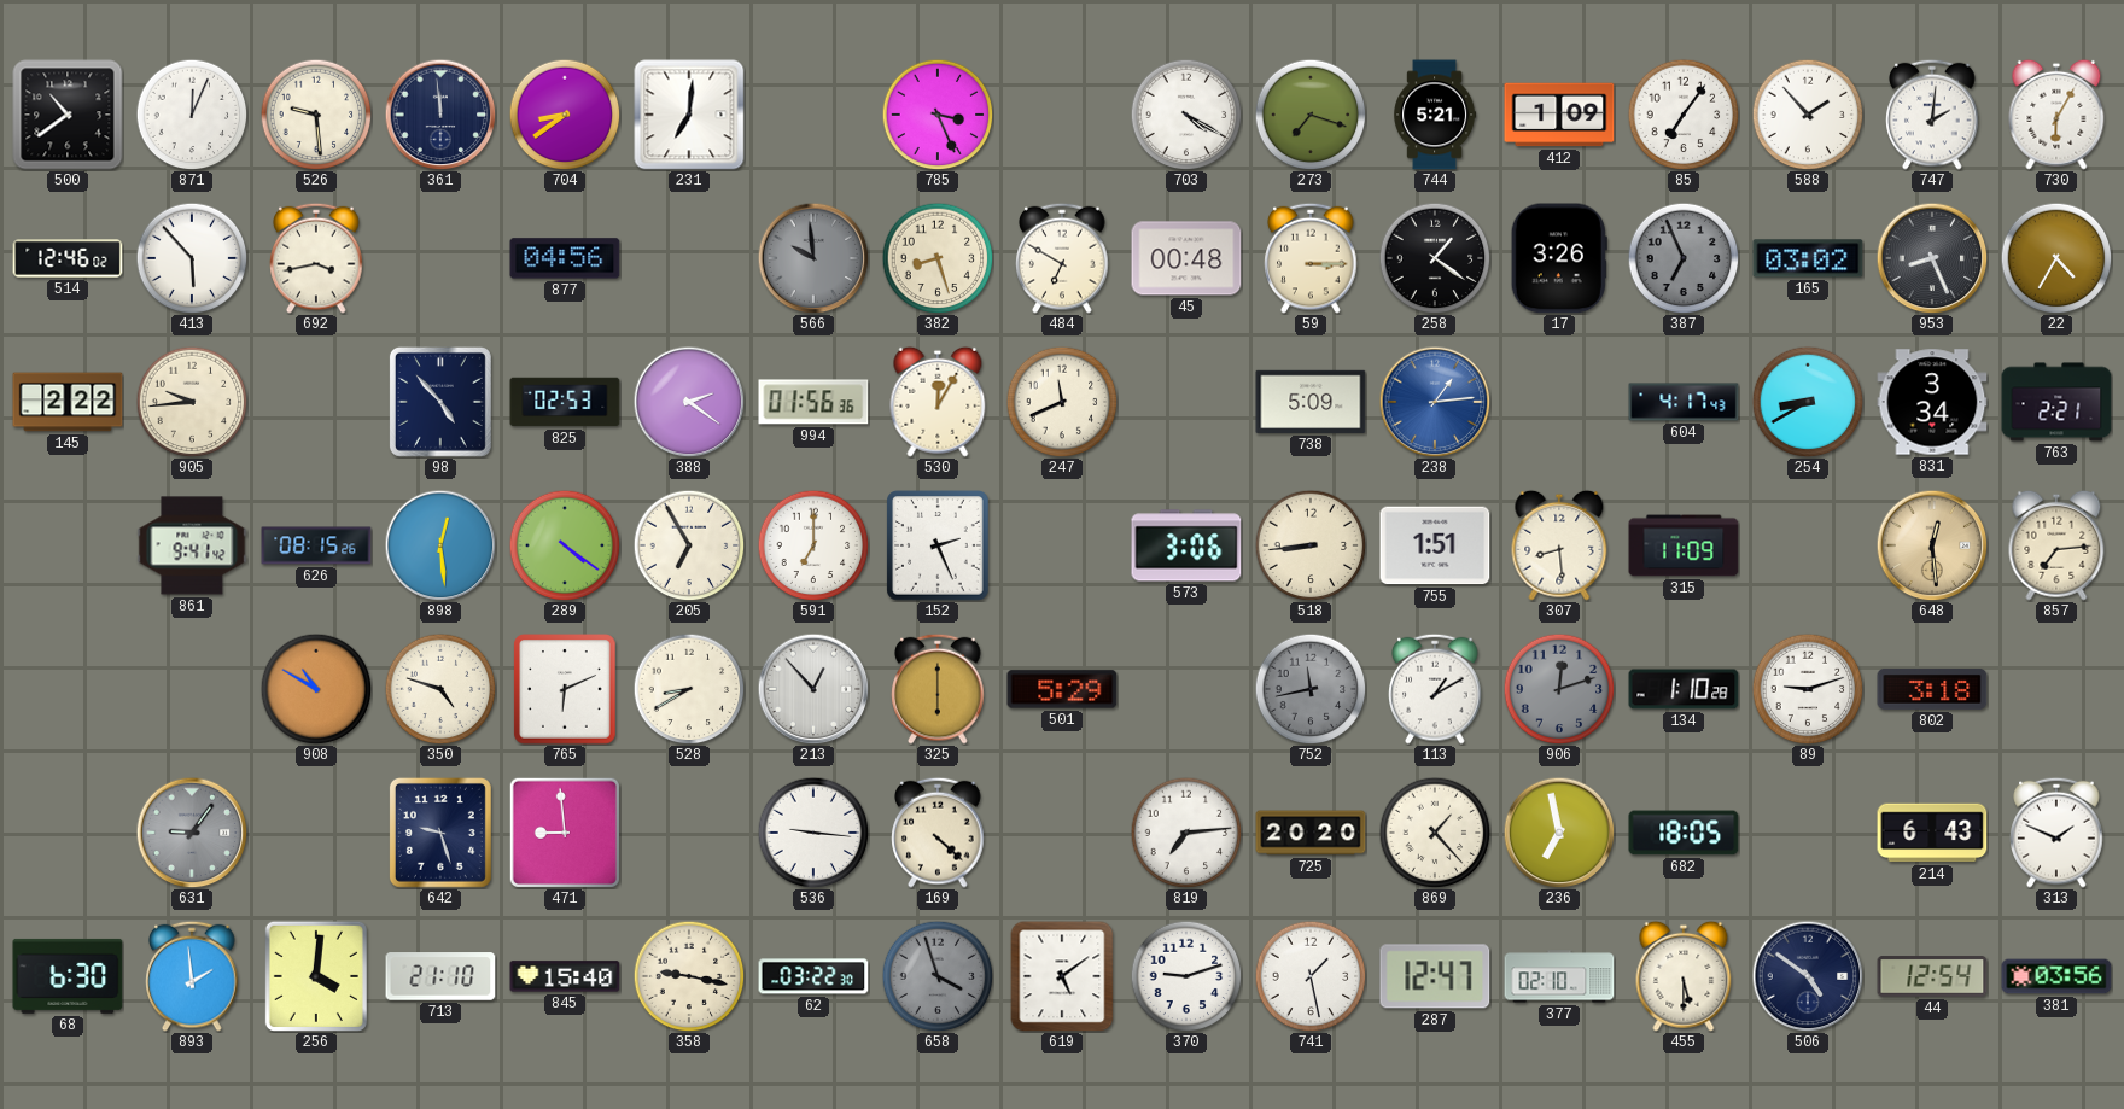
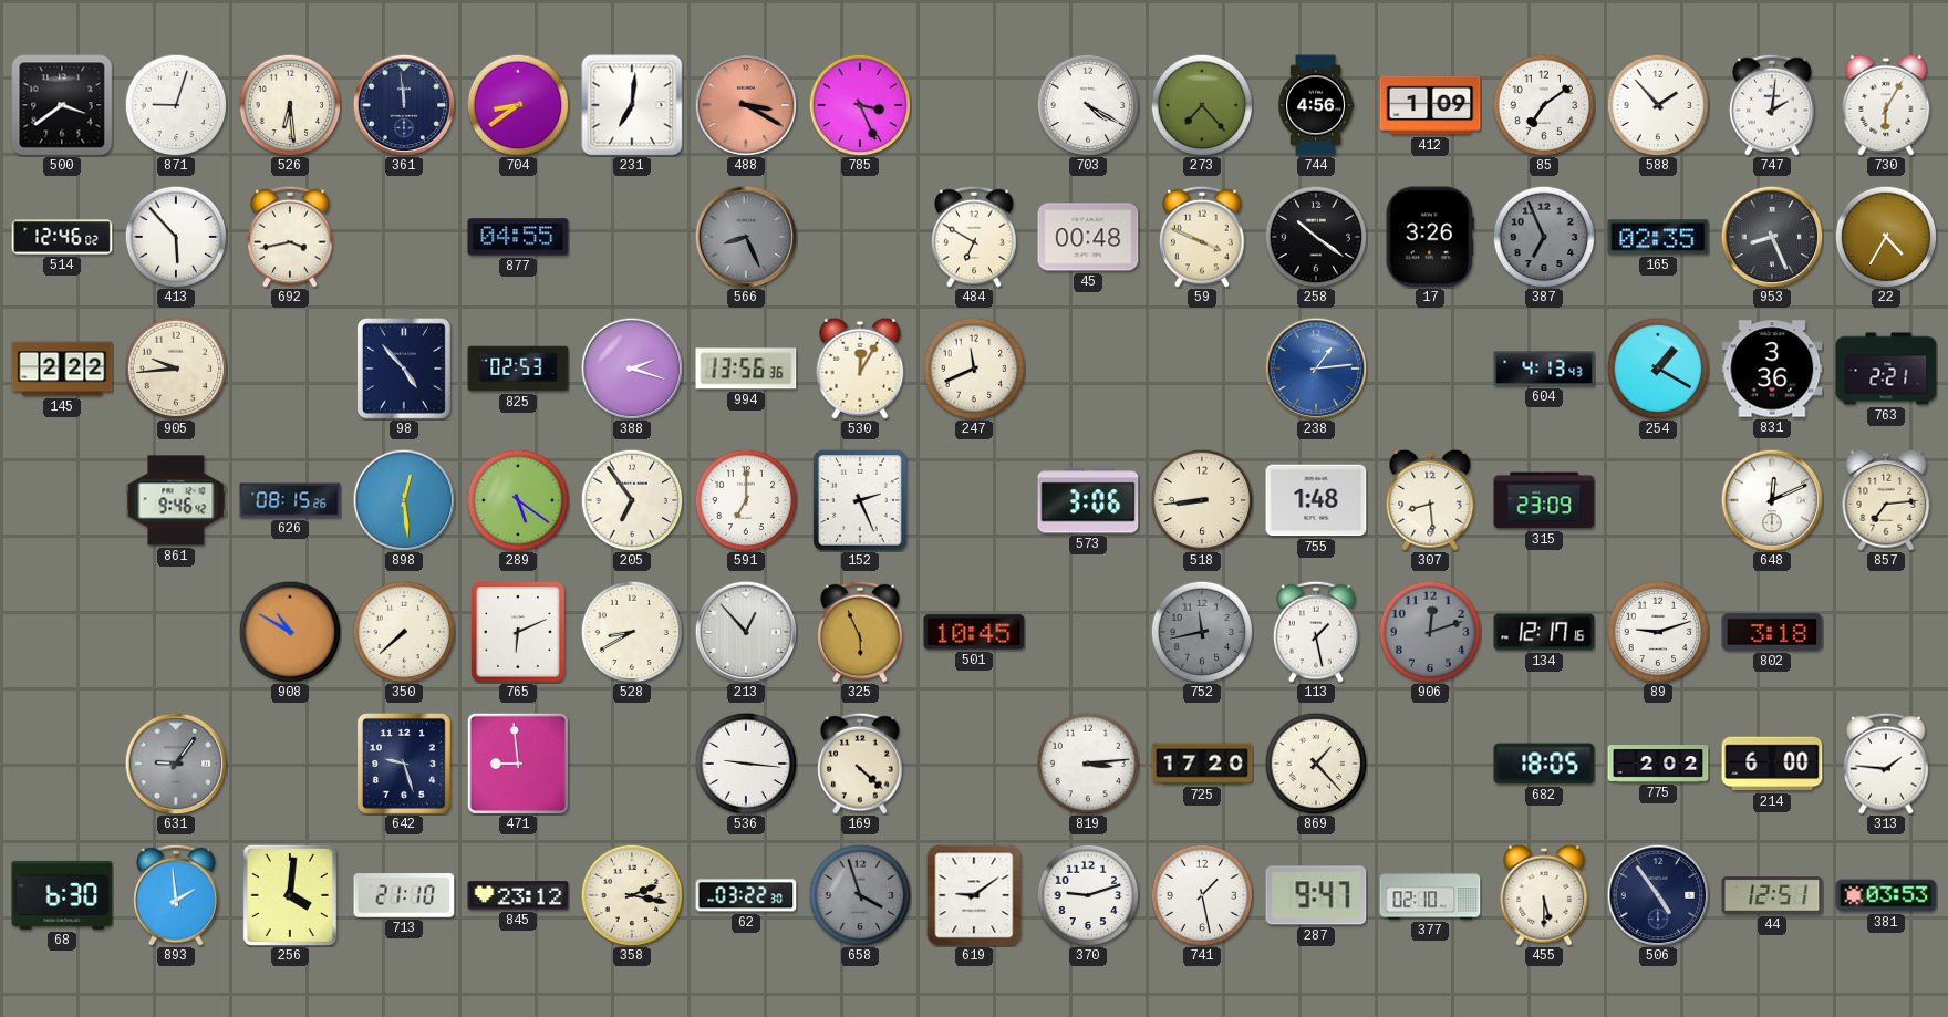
500: 10:39 -> 3:39
871: 12:04 -> 9:03
526: 9:29 -> 6:29
488: none -> 3:20
273: 7:18 -> 7:23
744: 5:21 -> 4:56
85: 7:06 -> 7:09
877: 04:56 -> 04:55
566: 9:59 -> 8:26
382: 8:27 -> none
59: 3:15 -> 3:49
258: 1:21 -> 10:21
165: 03:02 -> 02:35
388: 2:21 -> 2:18
994: 01:56 -> 13:56
738: 5:09 -> none
604: 4:17 -> 4:13
254: 8:40 -> 1:20
831: 3:34 -> 3:36
861: 9:41 -> 9:46
289: 4:21 -> 5:21
205: 6:55 -> 6:54
755: 1:51 -> 1:48
315: 11:09 -> 23:09
648: 12:29 -> 12:11
648 dial: champagne -> white
350: 4:48 -> 7:38
325: 6:00 -> 5:56
501: 5:29 -> 10:45
113: 1:10 -> 1:28
134: 1:10 -> 12:17
819: 7:14 -> 3:14
725: 20:20 -> 17:20
236: 6:58 -> none
775: none -> 2:02
214: 6:43 -> 6:00
313: 1:49 -> 1:46
845: 15:40 -> 23:12
358: 9:17 -> 2:17
619: 5:09 -> 9:09
287: 12:47 -> 9:47
506: 4:51 -> 4:54
44: 12:54 -> 12:51
381: 03:56 -> 03:53
